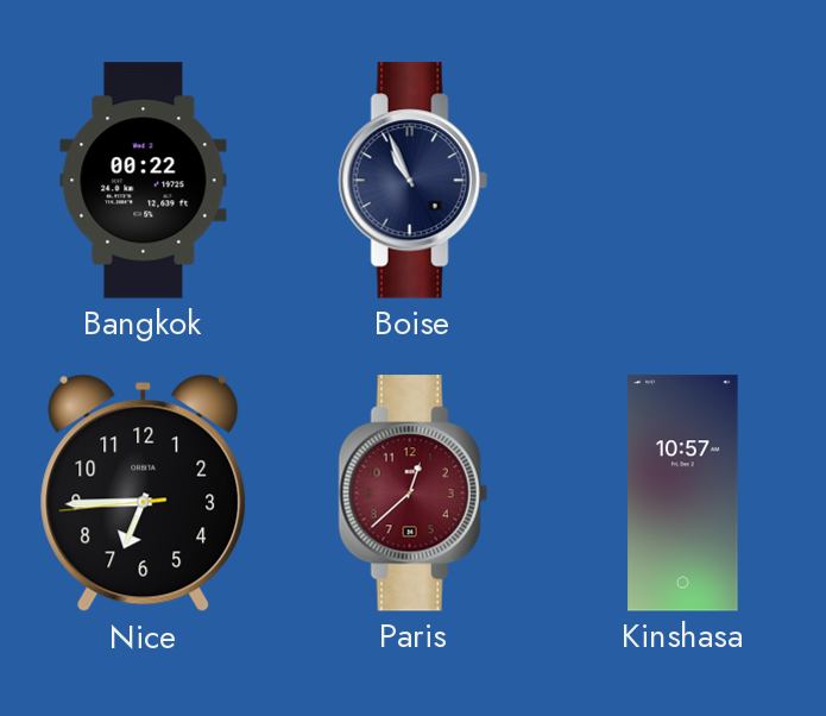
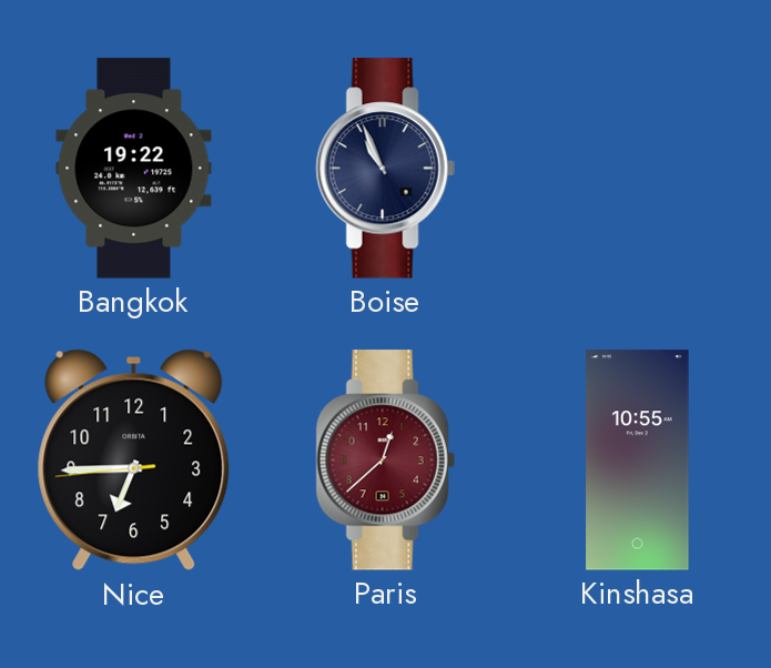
Bangkok: 00:22 -> 19:22
Kinshasa: 10:57 -> 10:55
